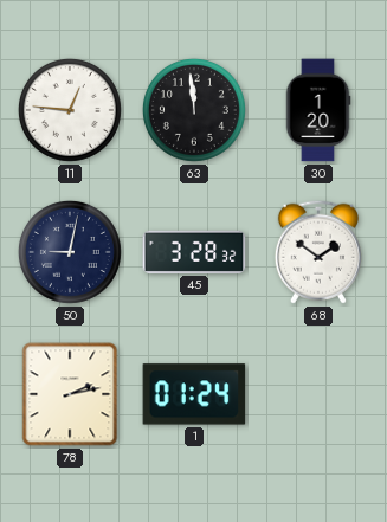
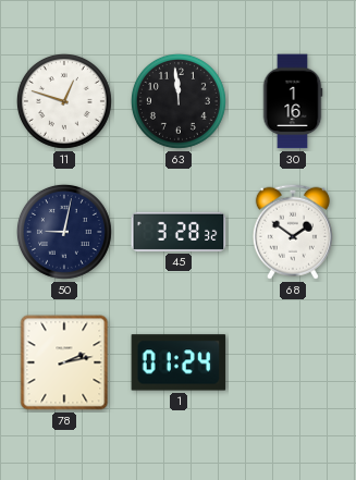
11: 12:46 -> 12:48
30: 1:20 -> 1:16
